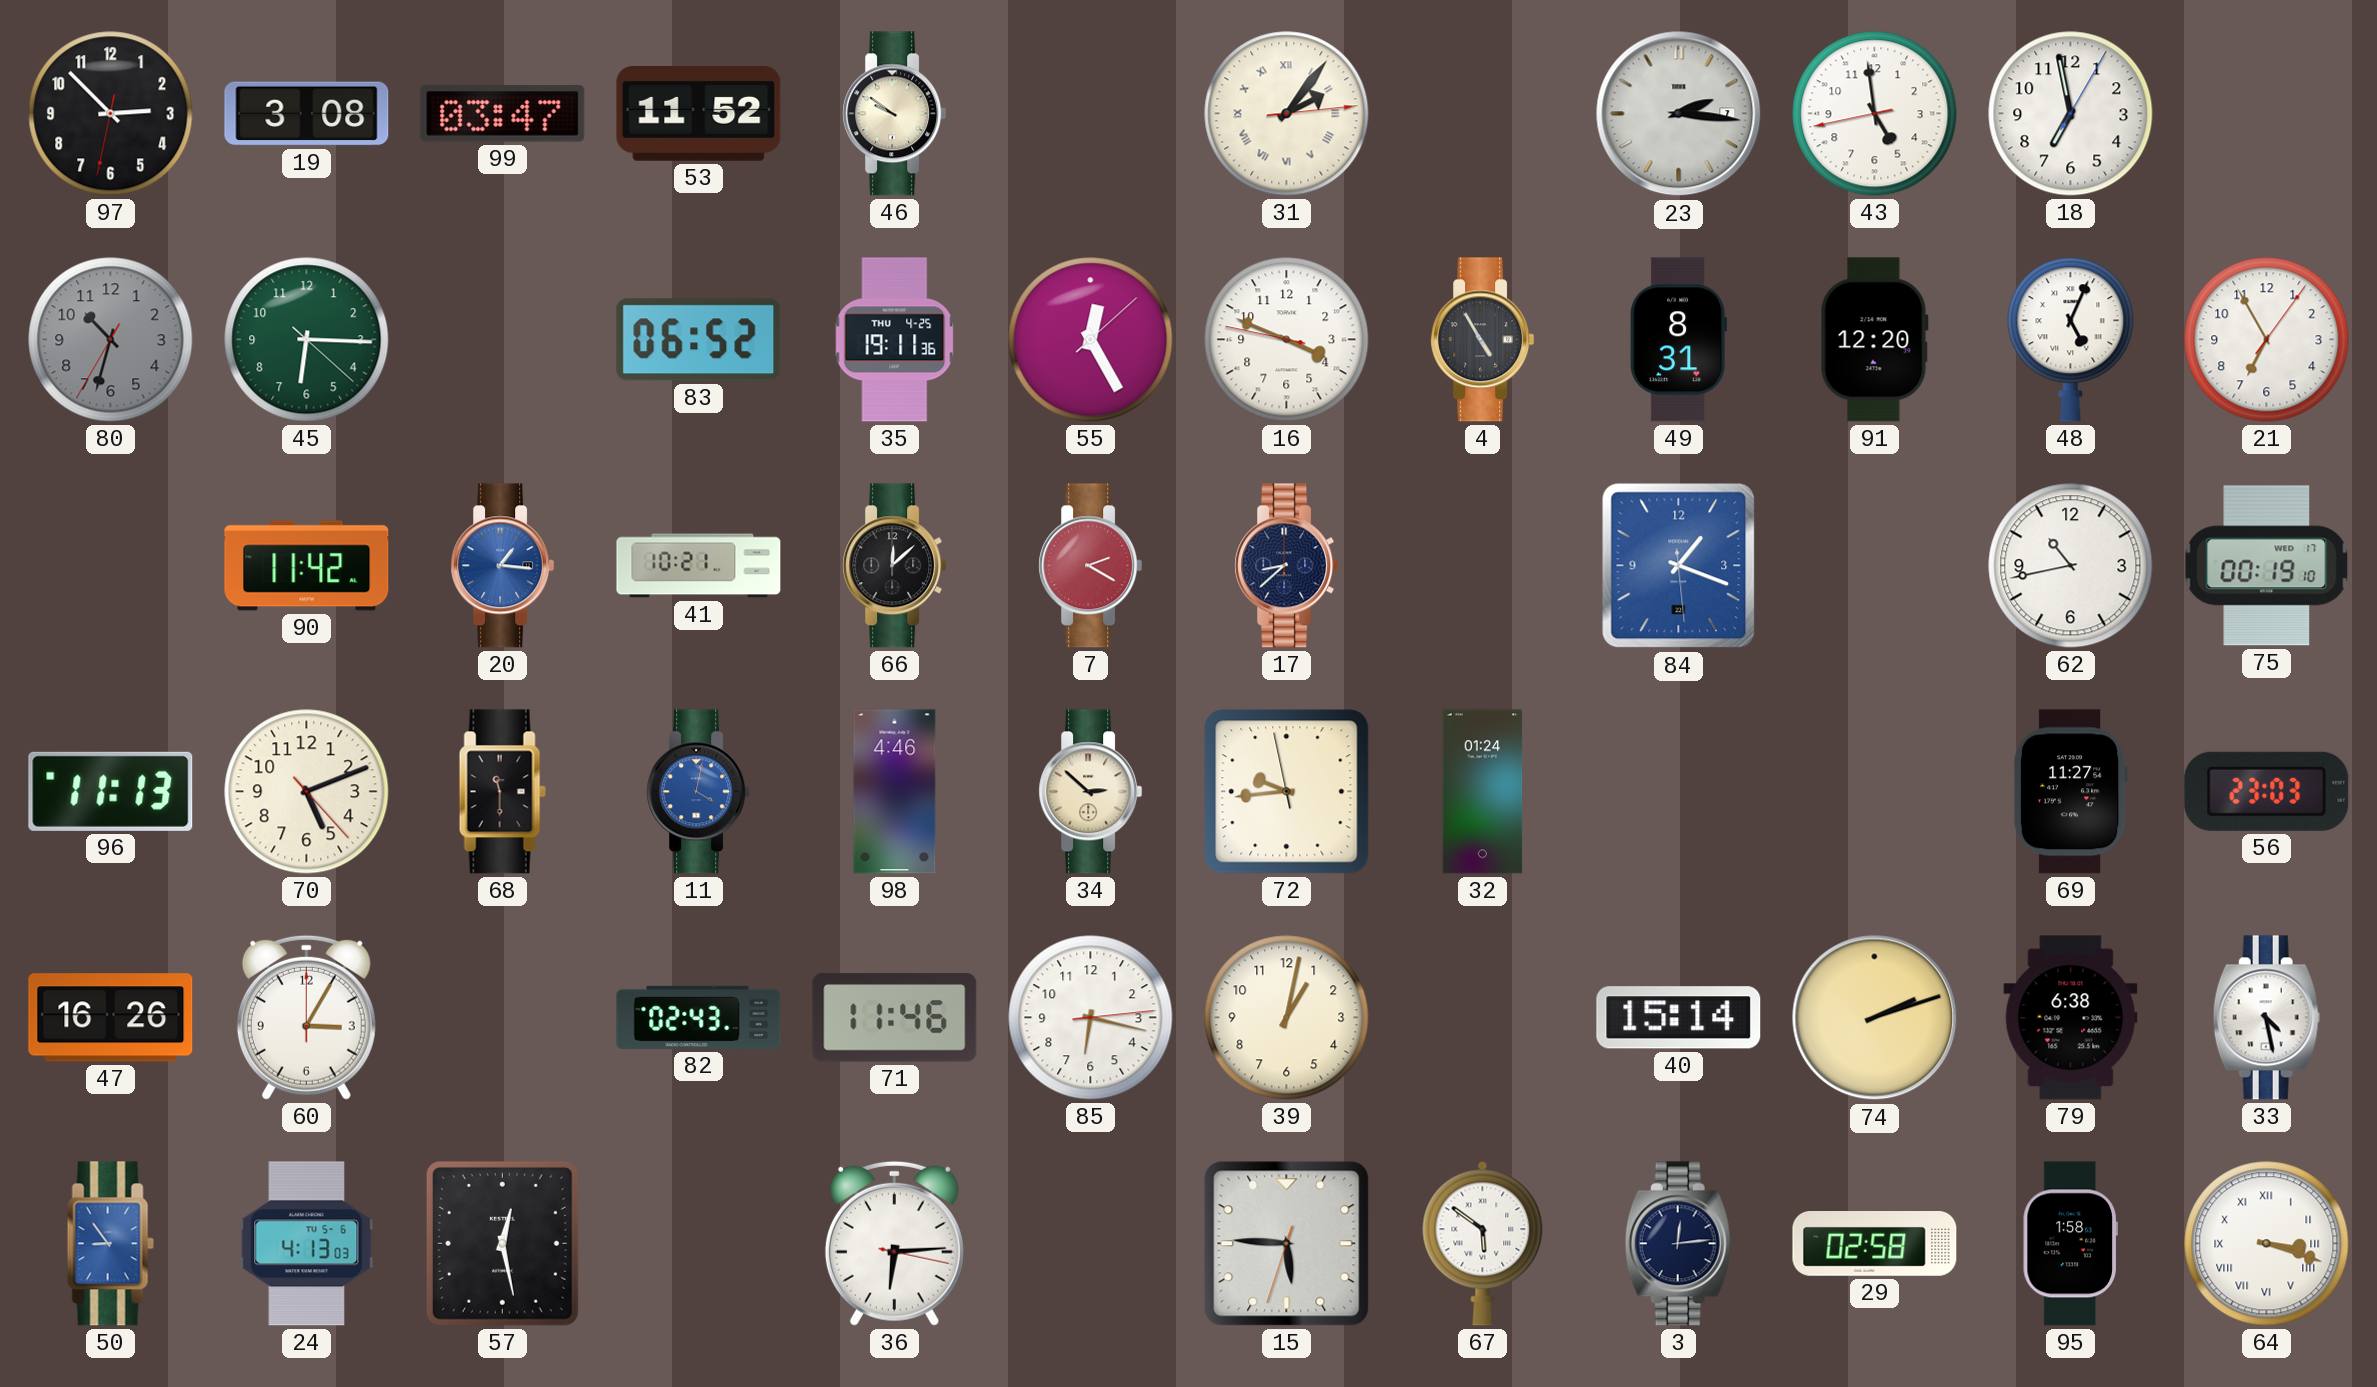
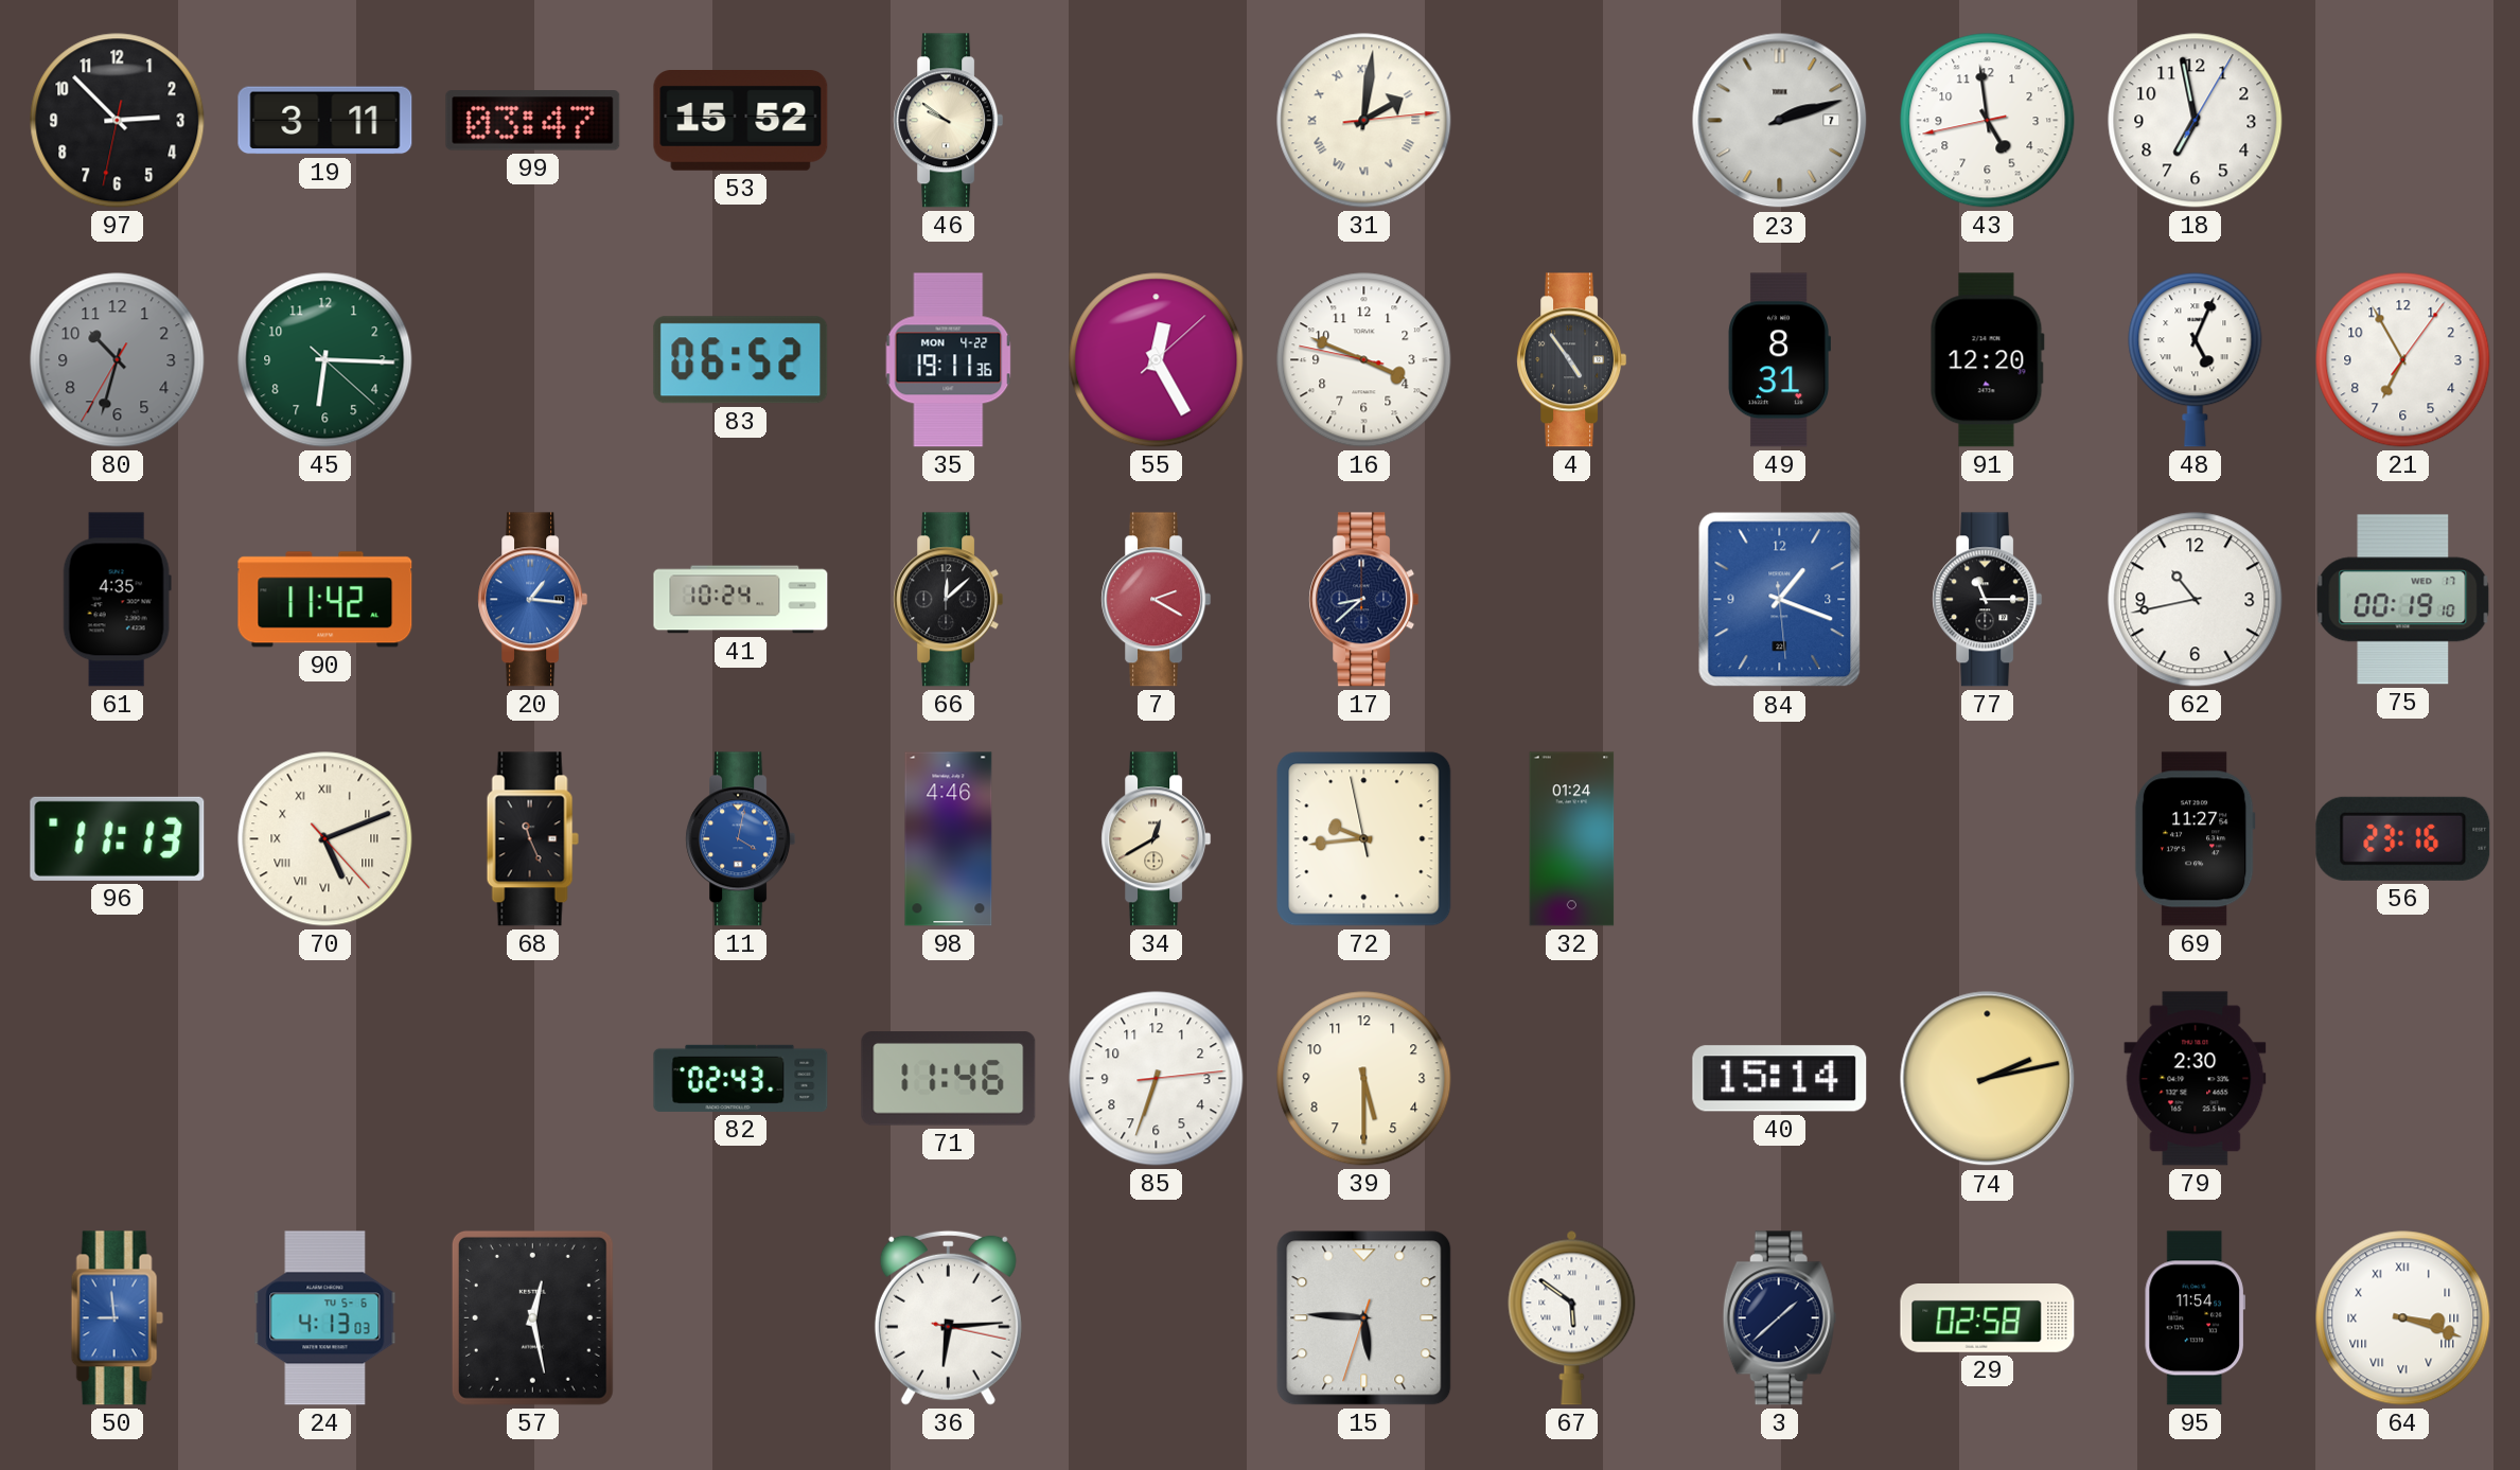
19: 3:08 -> 3:11
53: 11:52 -> 15:52
31: 2:06 -> 2:01
23: 2:16 -> 2:12
35 date: THU 4-25 -> MON 4-22
4: 4:55 -> 4:54
61: none -> 4:35
41: 10:21 -> 10:24
77: none -> 11:15
70 numerals: Arabic -> Roman
68: 11:30 -> 11:26
34: 2:52 -> 12:40
56: 23:03 -> 23:16
47: 16:26 -> none
60: 3:05 -> none
85: 6:17 -> 6:33
39: 1:02 -> 5:30
74: 2:12 -> 2:13
79: 6:38 -> 2:30
33: 4:28 -> none
50: 8:54 -> 8:59
3: 12:14 -> 1:38
95: 1:58 -> 11:54
